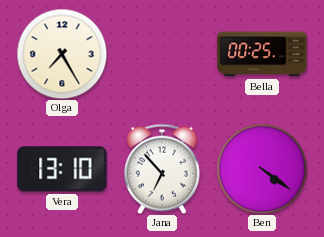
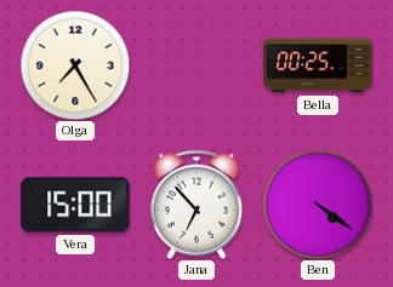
Vera: 13:10 -> 15:00
